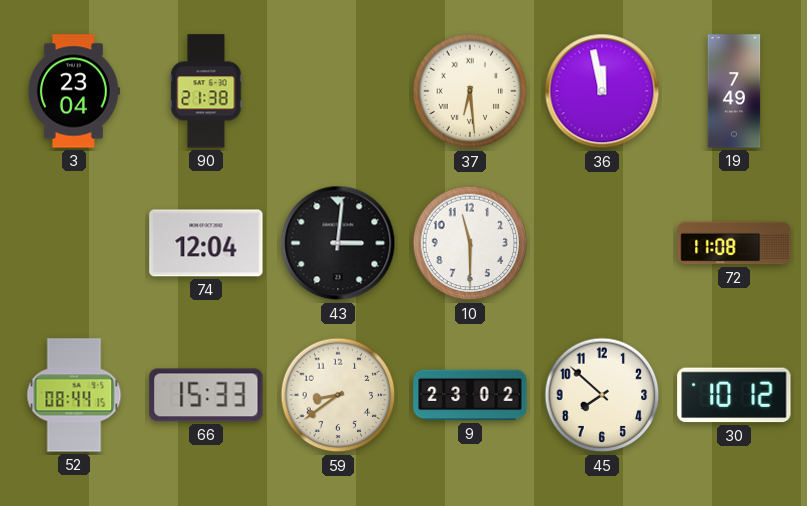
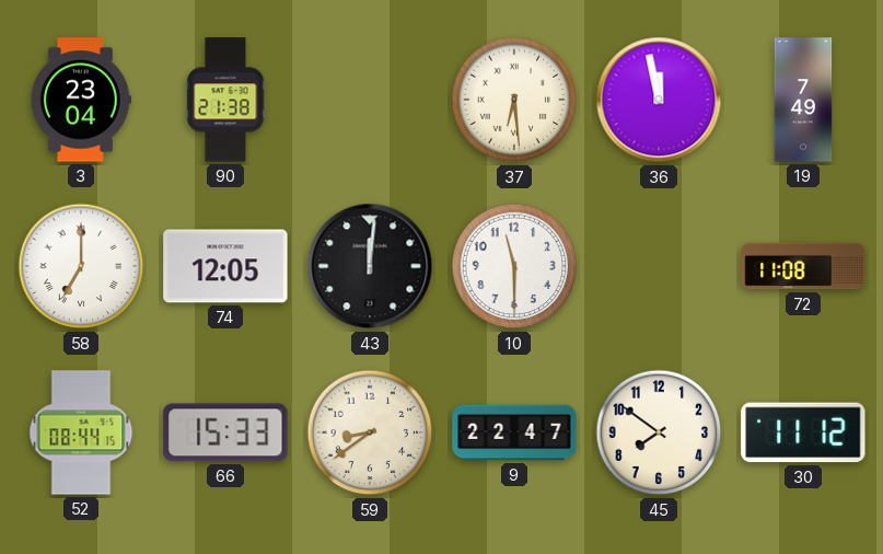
58: none -> 7:00
74: 12:04 -> 12:05
43: 3:01 -> 12:01
9: 23:02 -> 22:47
45: 7:52 -> 7:51
30: 10:12 -> 11:12
